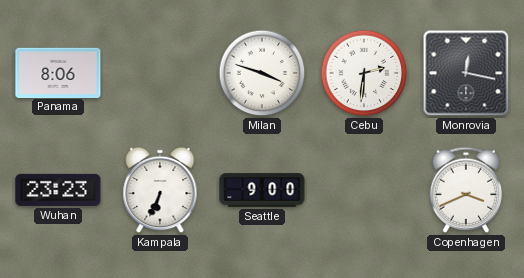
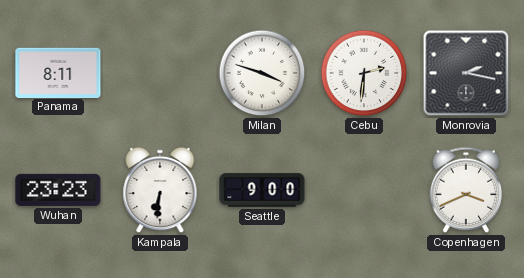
Panama: 8:06 -> 8:11
Monrovia: 12:17 -> 2:17
Kampala: 6:34 -> 6:31
